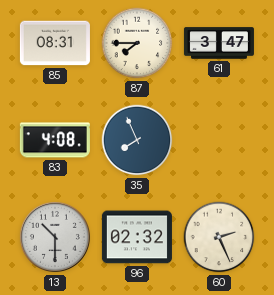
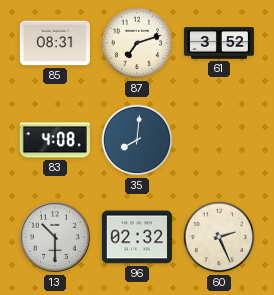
87: 7:45 -> 7:12
61: 3:47 -> 3:52
35: 7:56 -> 8:01
